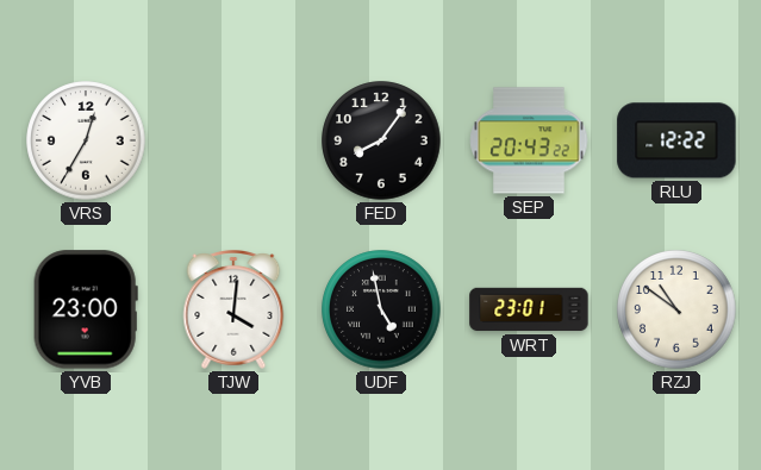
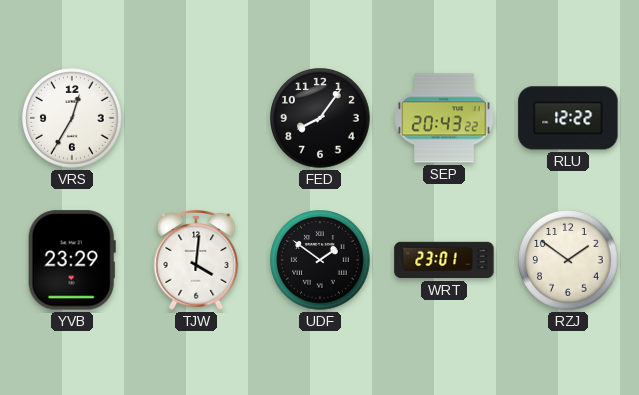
YVB: 23:00 -> 23:29
UDF: 4:58 -> 1:51
RZJ: 10:51 -> 1:51
